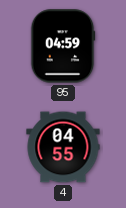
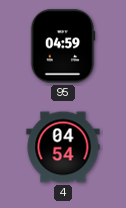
4: 04:55 -> 04:54
